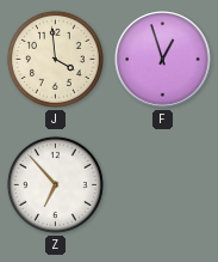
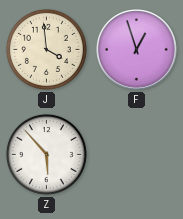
Z: 6:53 -> 5:53
